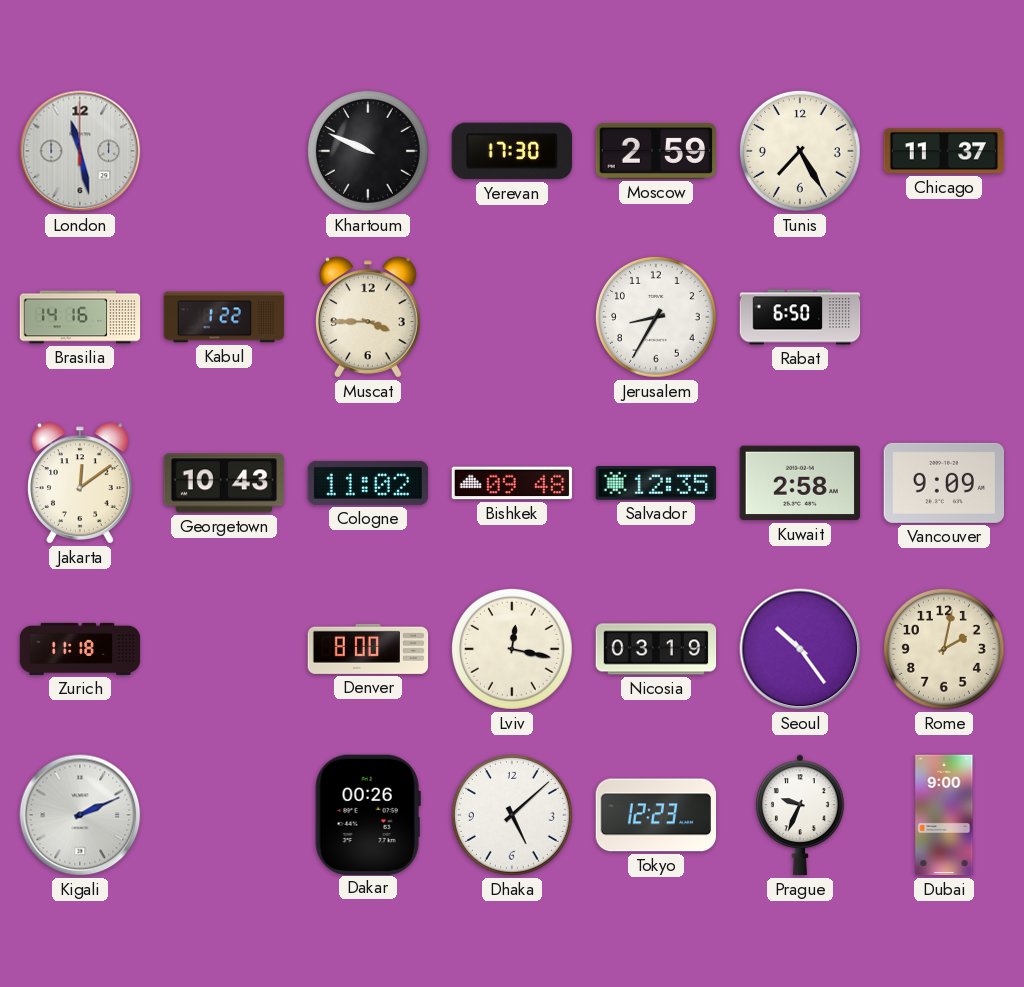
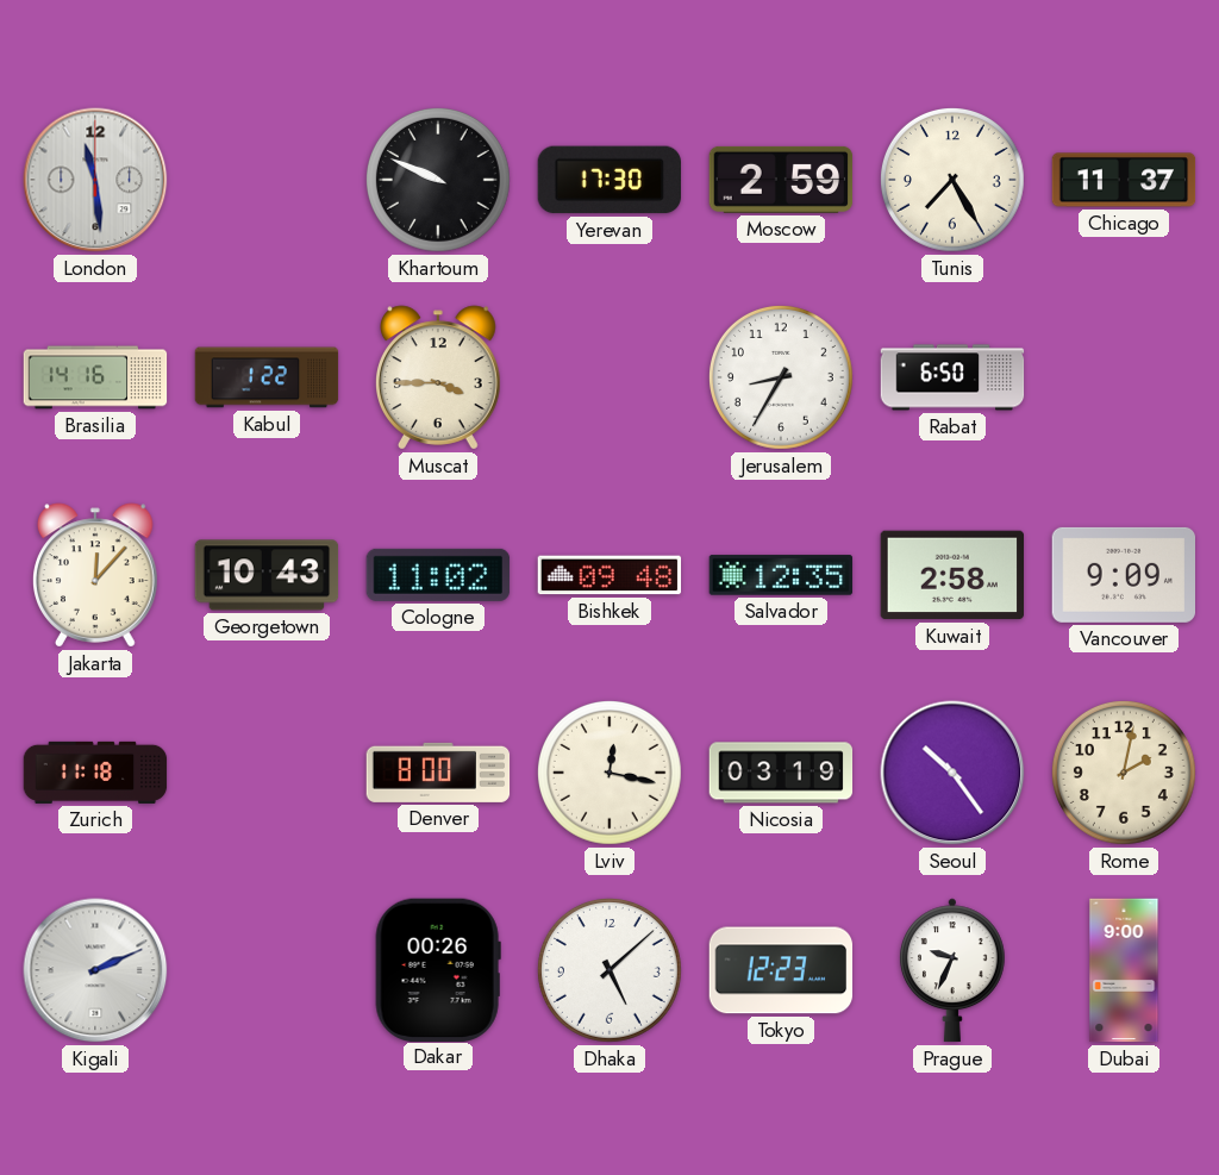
London: 11:28 -> 11:29
Jakarta: 12:09 -> 12:07
